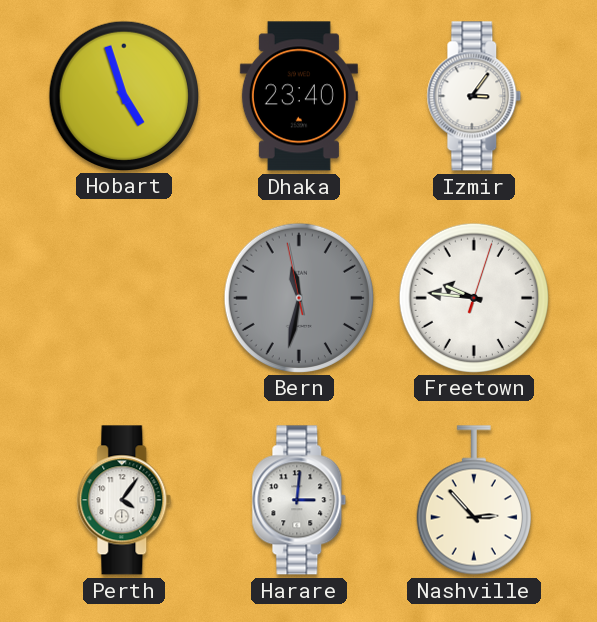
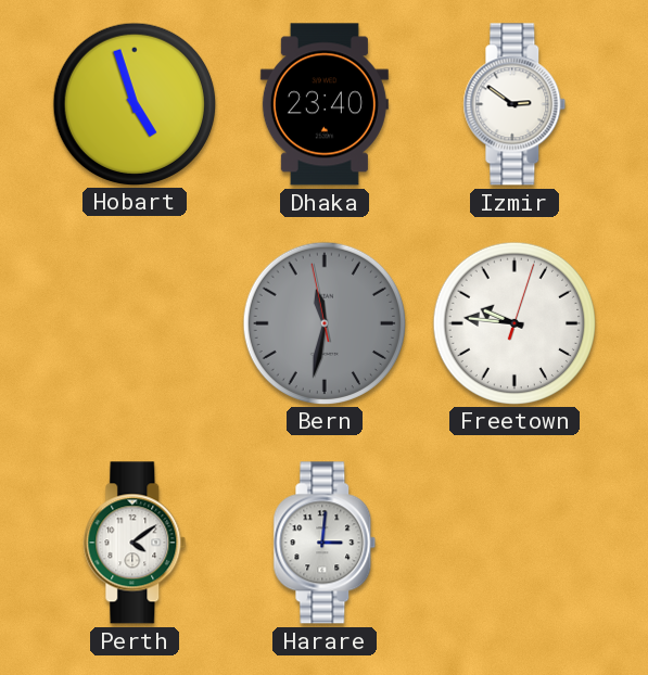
Izmir: 3:06 -> 2:51
Perth: 4:06 -> 4:09
Nashville: 2:53 -> none
